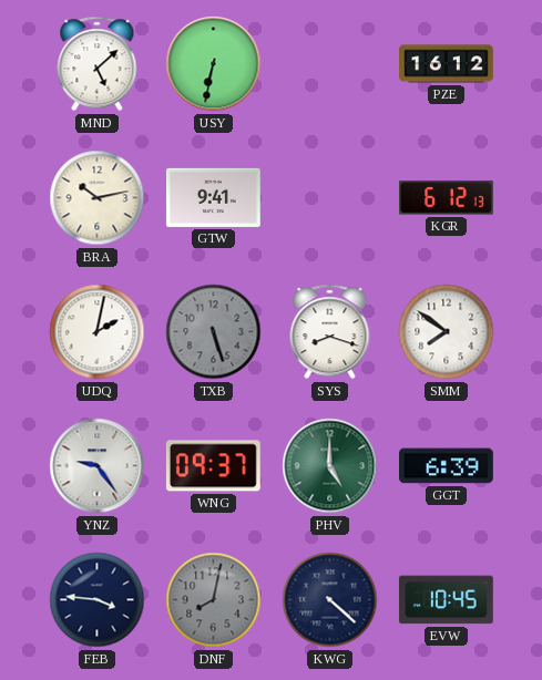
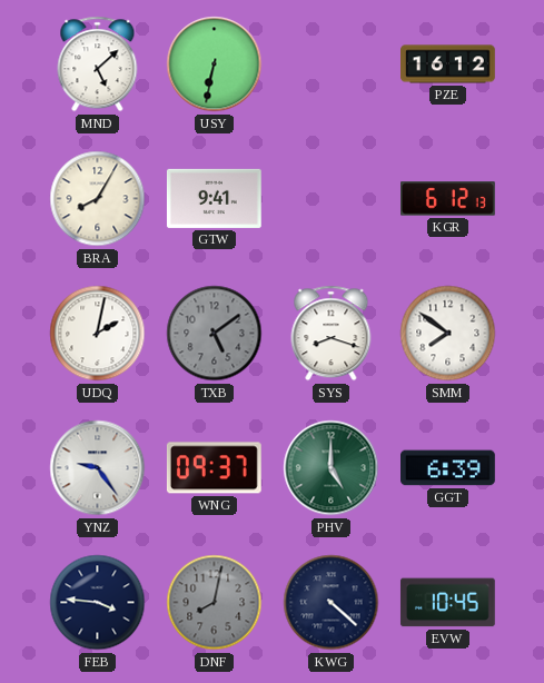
BRA: 10:13 -> 8:05
TXB: 5:27 -> 5:09
